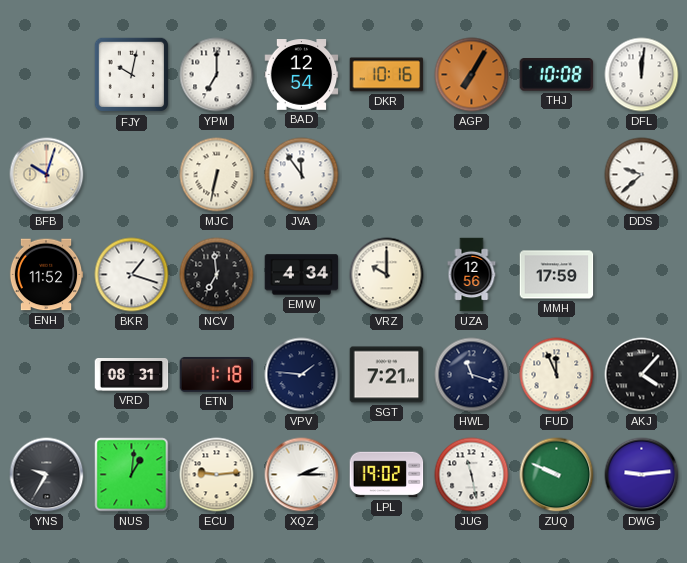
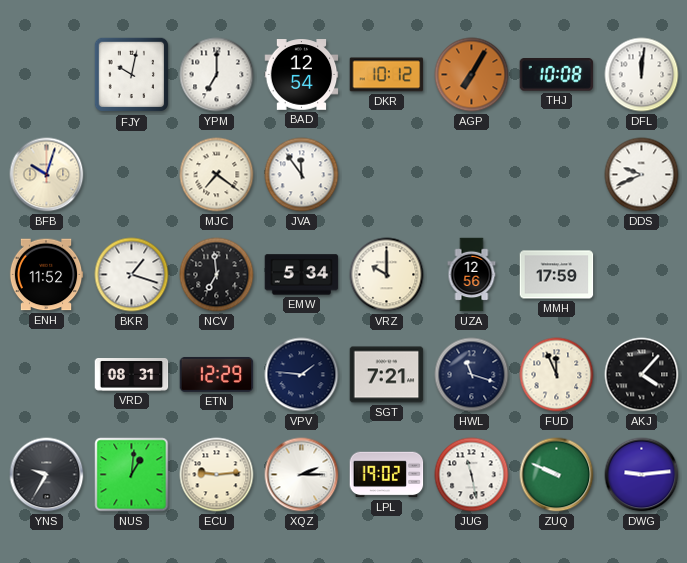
DKR: 10:16 -> 10:12
MJC: 6:32 -> 7:21
DDS: 9:38 -> 9:41
EMW: 4:34 -> 5:34
ETN: 1:18 -> 12:29
